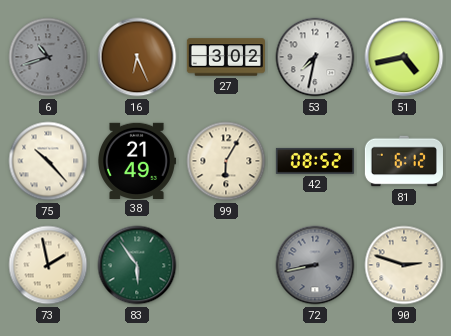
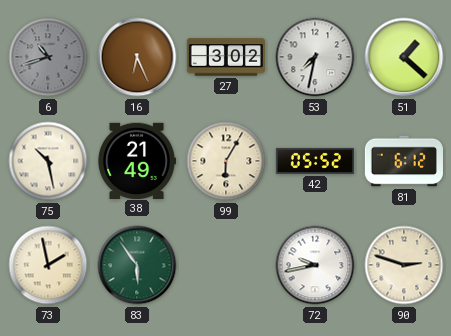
51: 4:43 -> 1:22
75: 10:23 -> 10:28
42: 08:52 -> 05:52
72: 8:43 -> 9:43
72 dial: grey -> white
